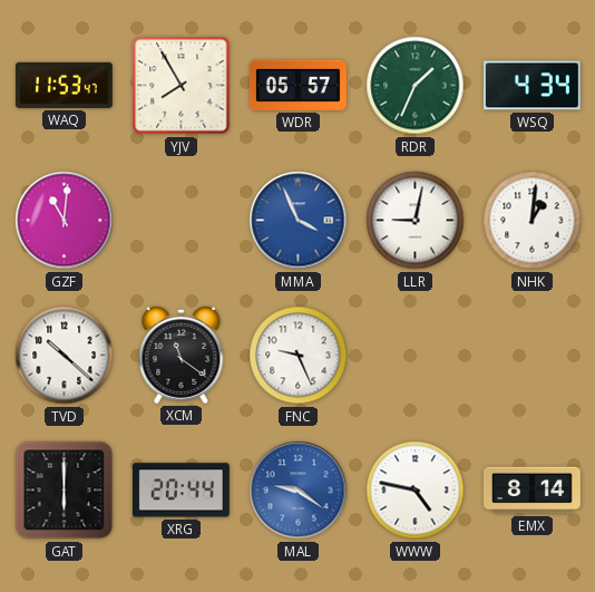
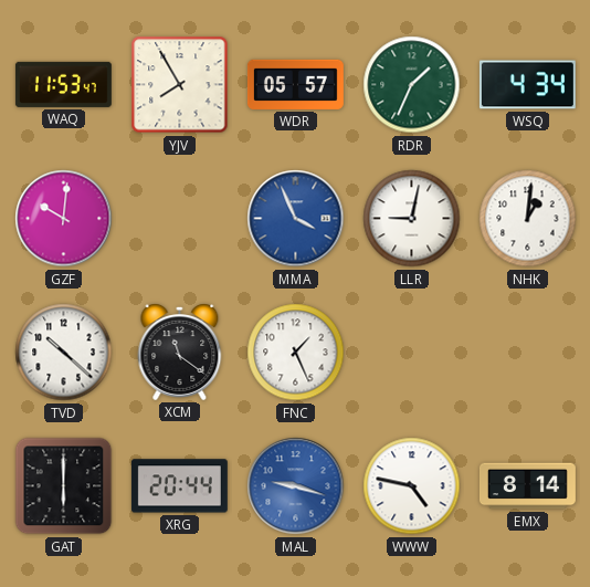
GZF: 11:01 -> 10:01
FNC: 9:26 -> 1:26
MAL: 9:21 -> 9:18
